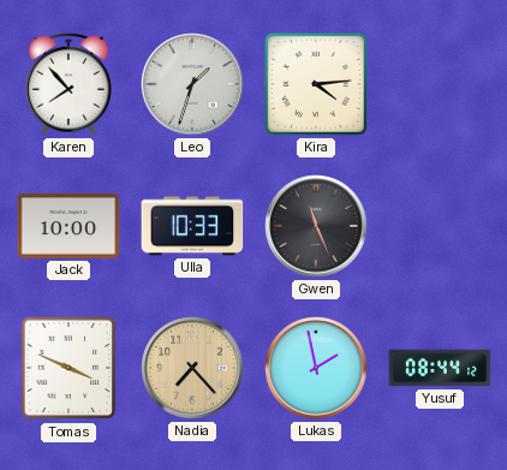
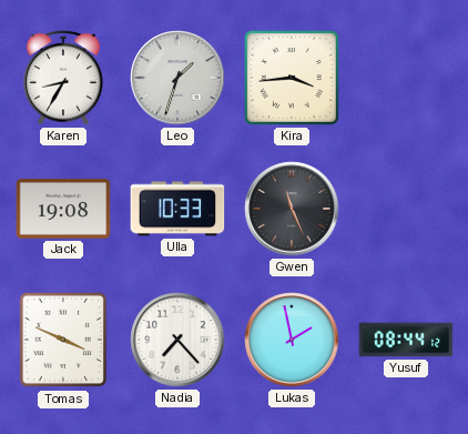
Karen: 7:53 -> 8:35
Kira: 4:14 -> 3:44
Jack: 10:00 -> 19:08
Nadia dial: champagne -> white
